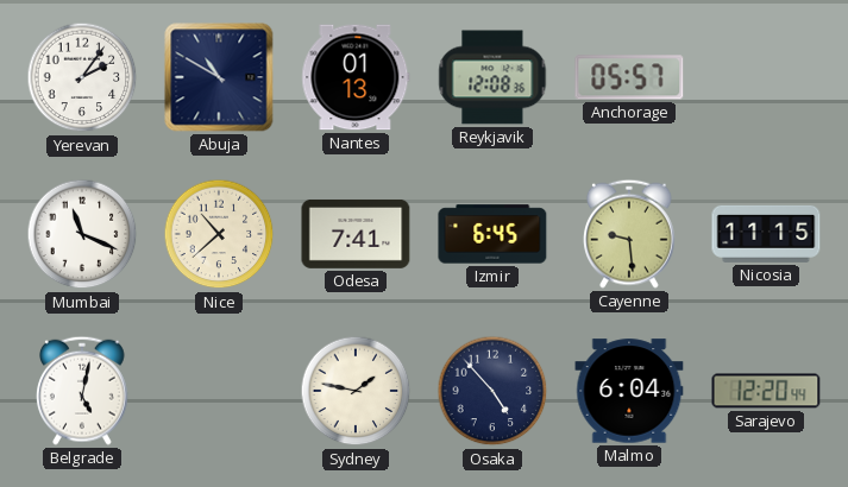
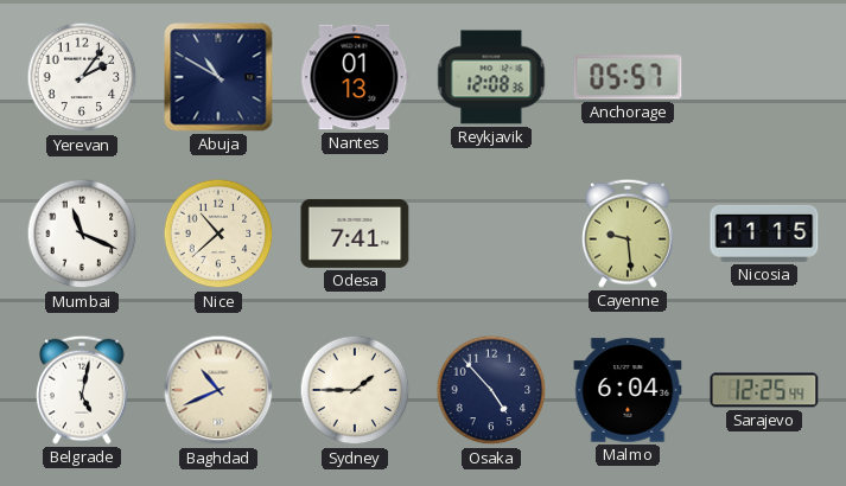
Izmir: 6:45 -> none
Baghdad: none -> 10:41
Sydney: 1:47 -> 1:45
Sarajevo: 12:20 -> 12:25
